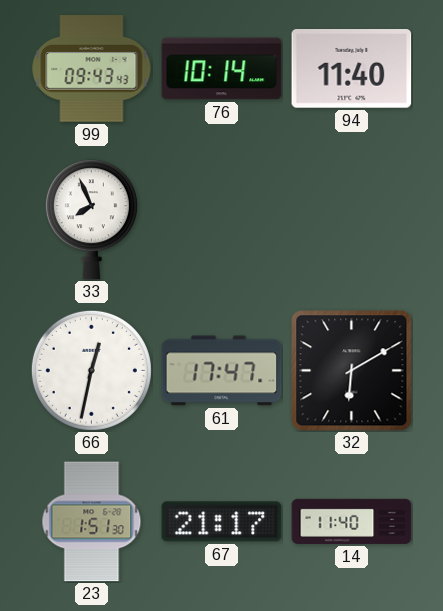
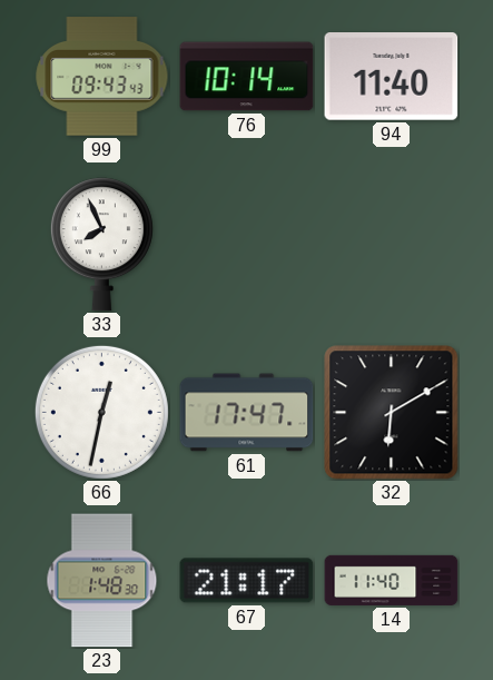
23: 1:51 -> 1:48
